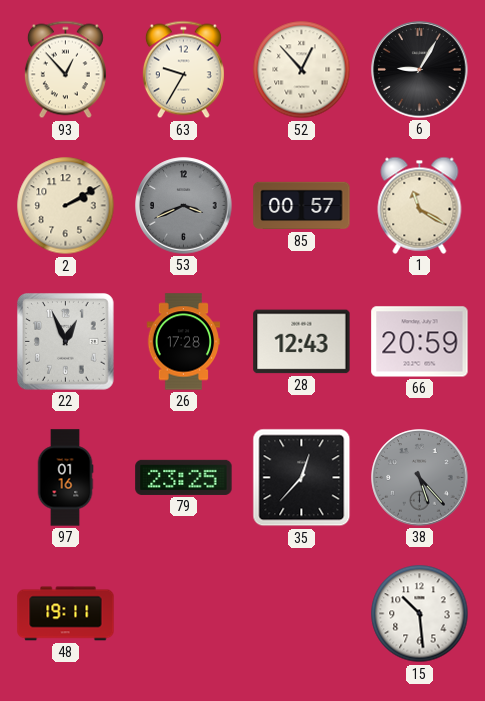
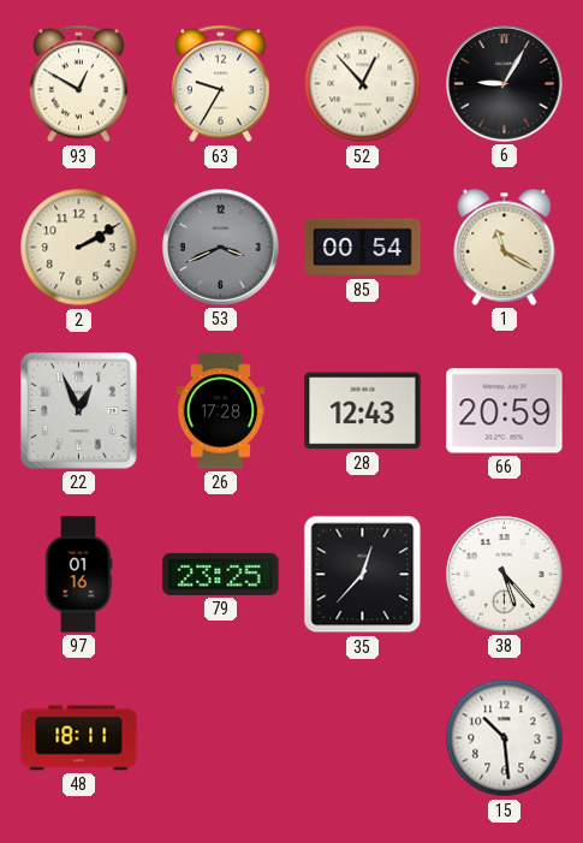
93: 12:53 -> 12:50
85: 00:57 -> 00:54
38 dial: grey -> white
48: 19:11 -> 18:11
